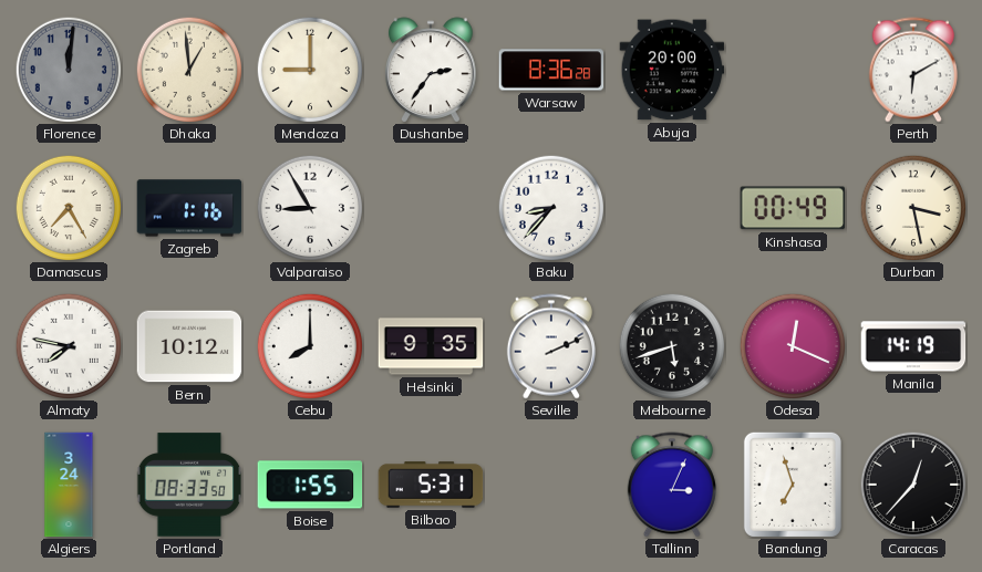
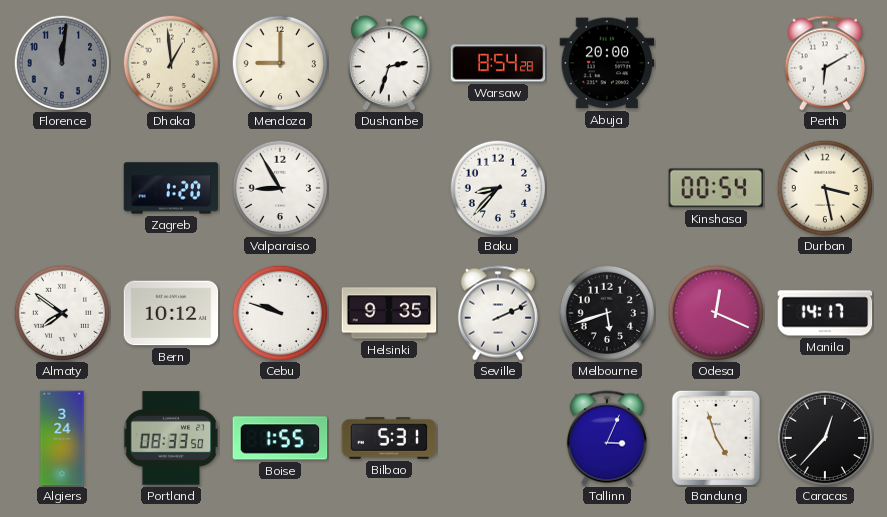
Dushanbe: 2:36 -> 2:33
Warsaw: 8:36 -> 8:54
Damascus: 7:25 -> none
Zagreb: 1:16 -> 1:20
Kinshasa: 00:49 -> 00:54
Almaty: 7:47 -> 7:51
Cebu: 8:00 -> 9:48
Manila: 14:19 -> 14:17
Bandung: 6:57 -> 4:57
